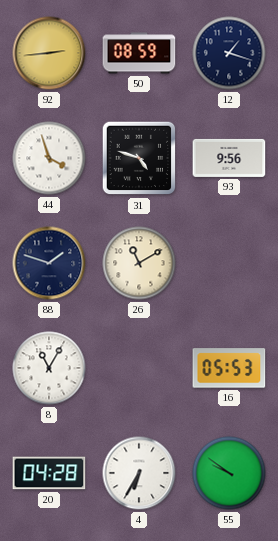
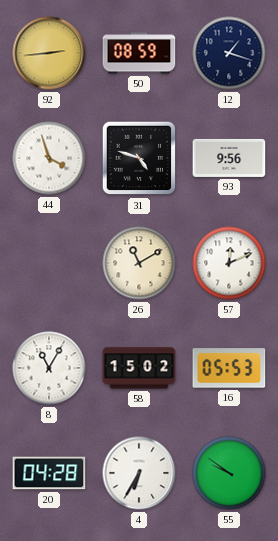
88: 1:48 -> none
57: none -> 12:11
58: none -> 15:02
